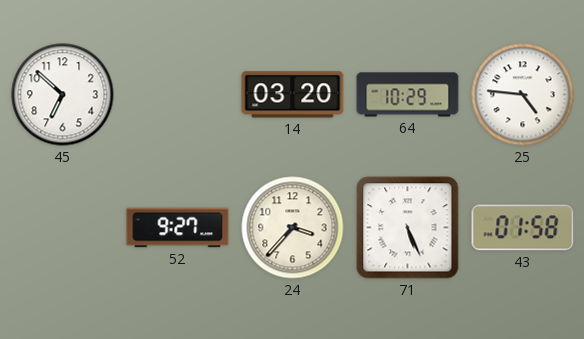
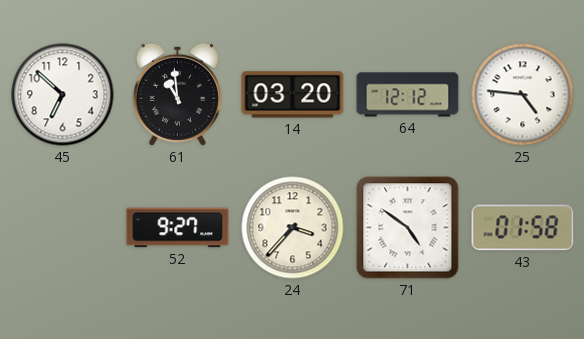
61: none -> 10:59
64: 10:29 -> 12:12
71: 5:26 -> 4:51
